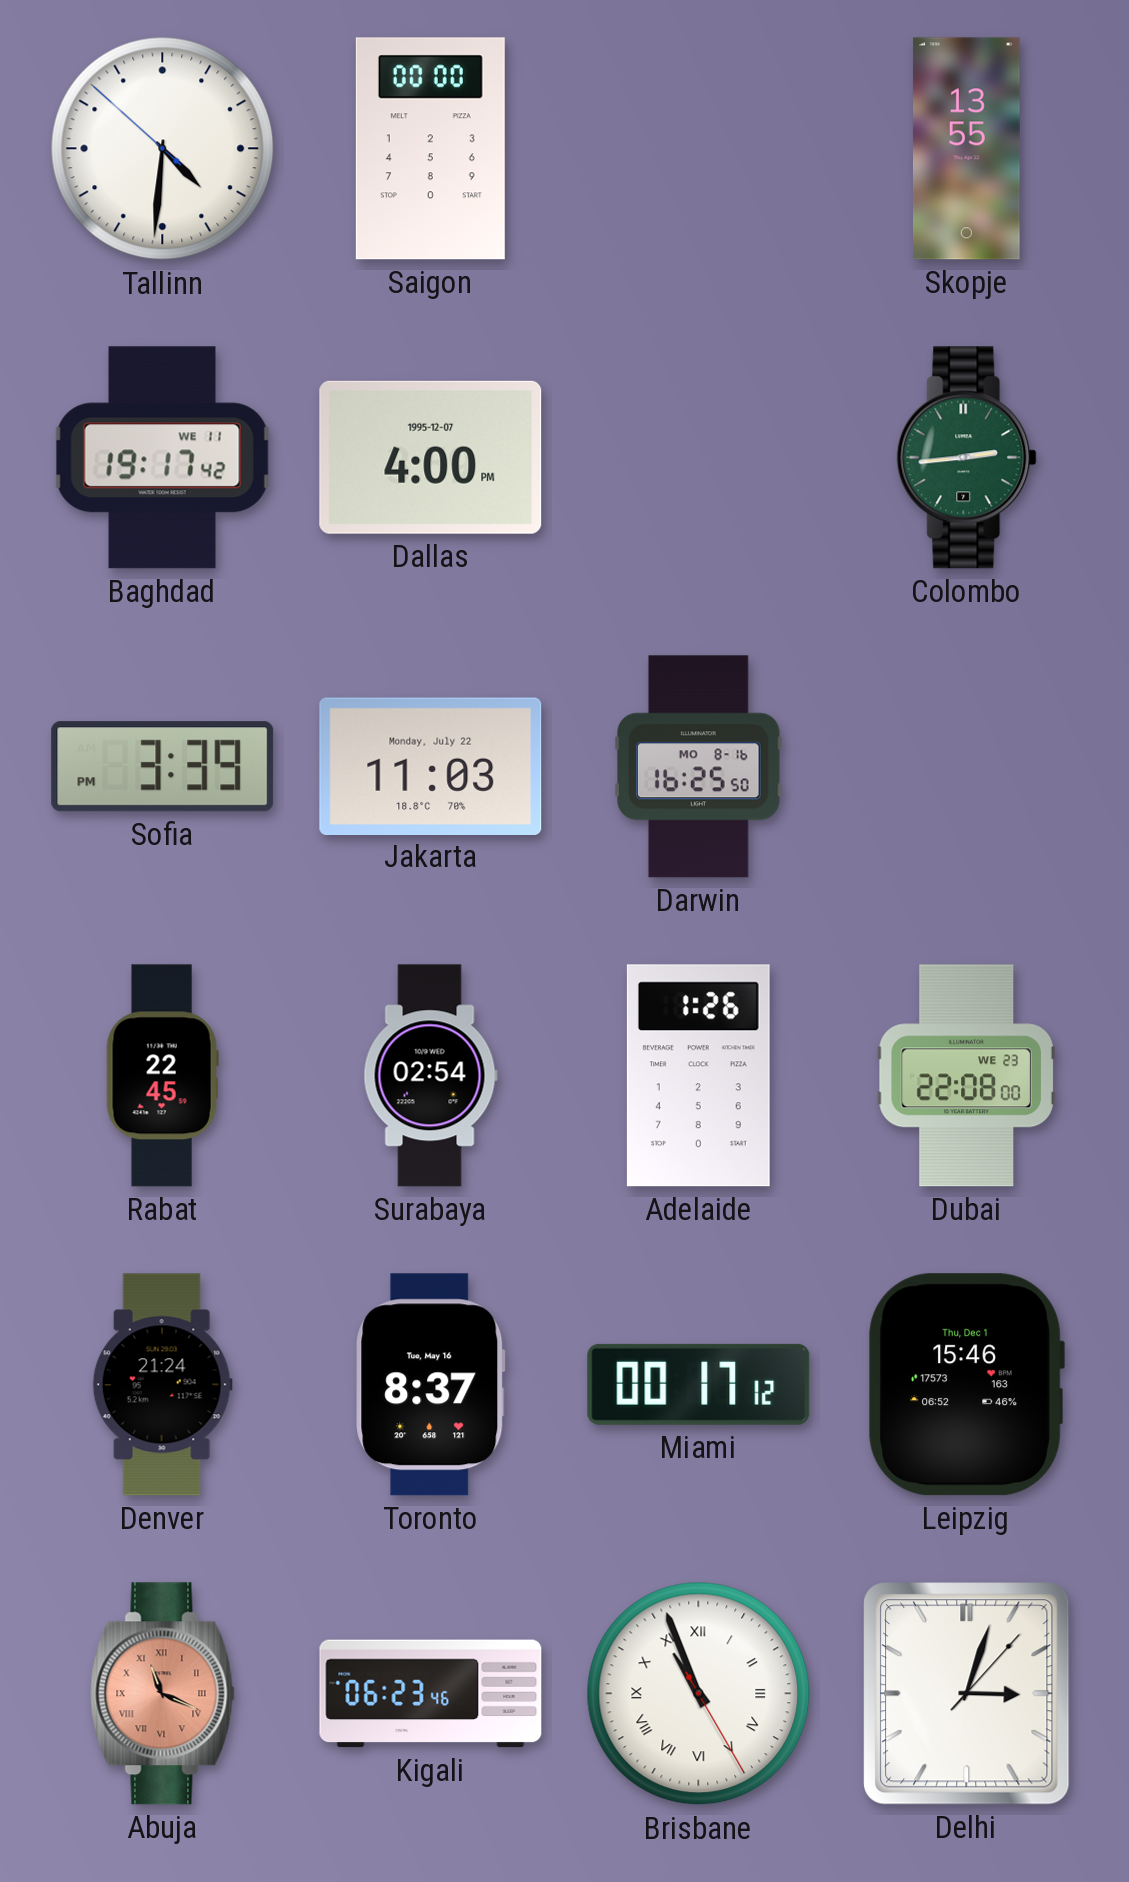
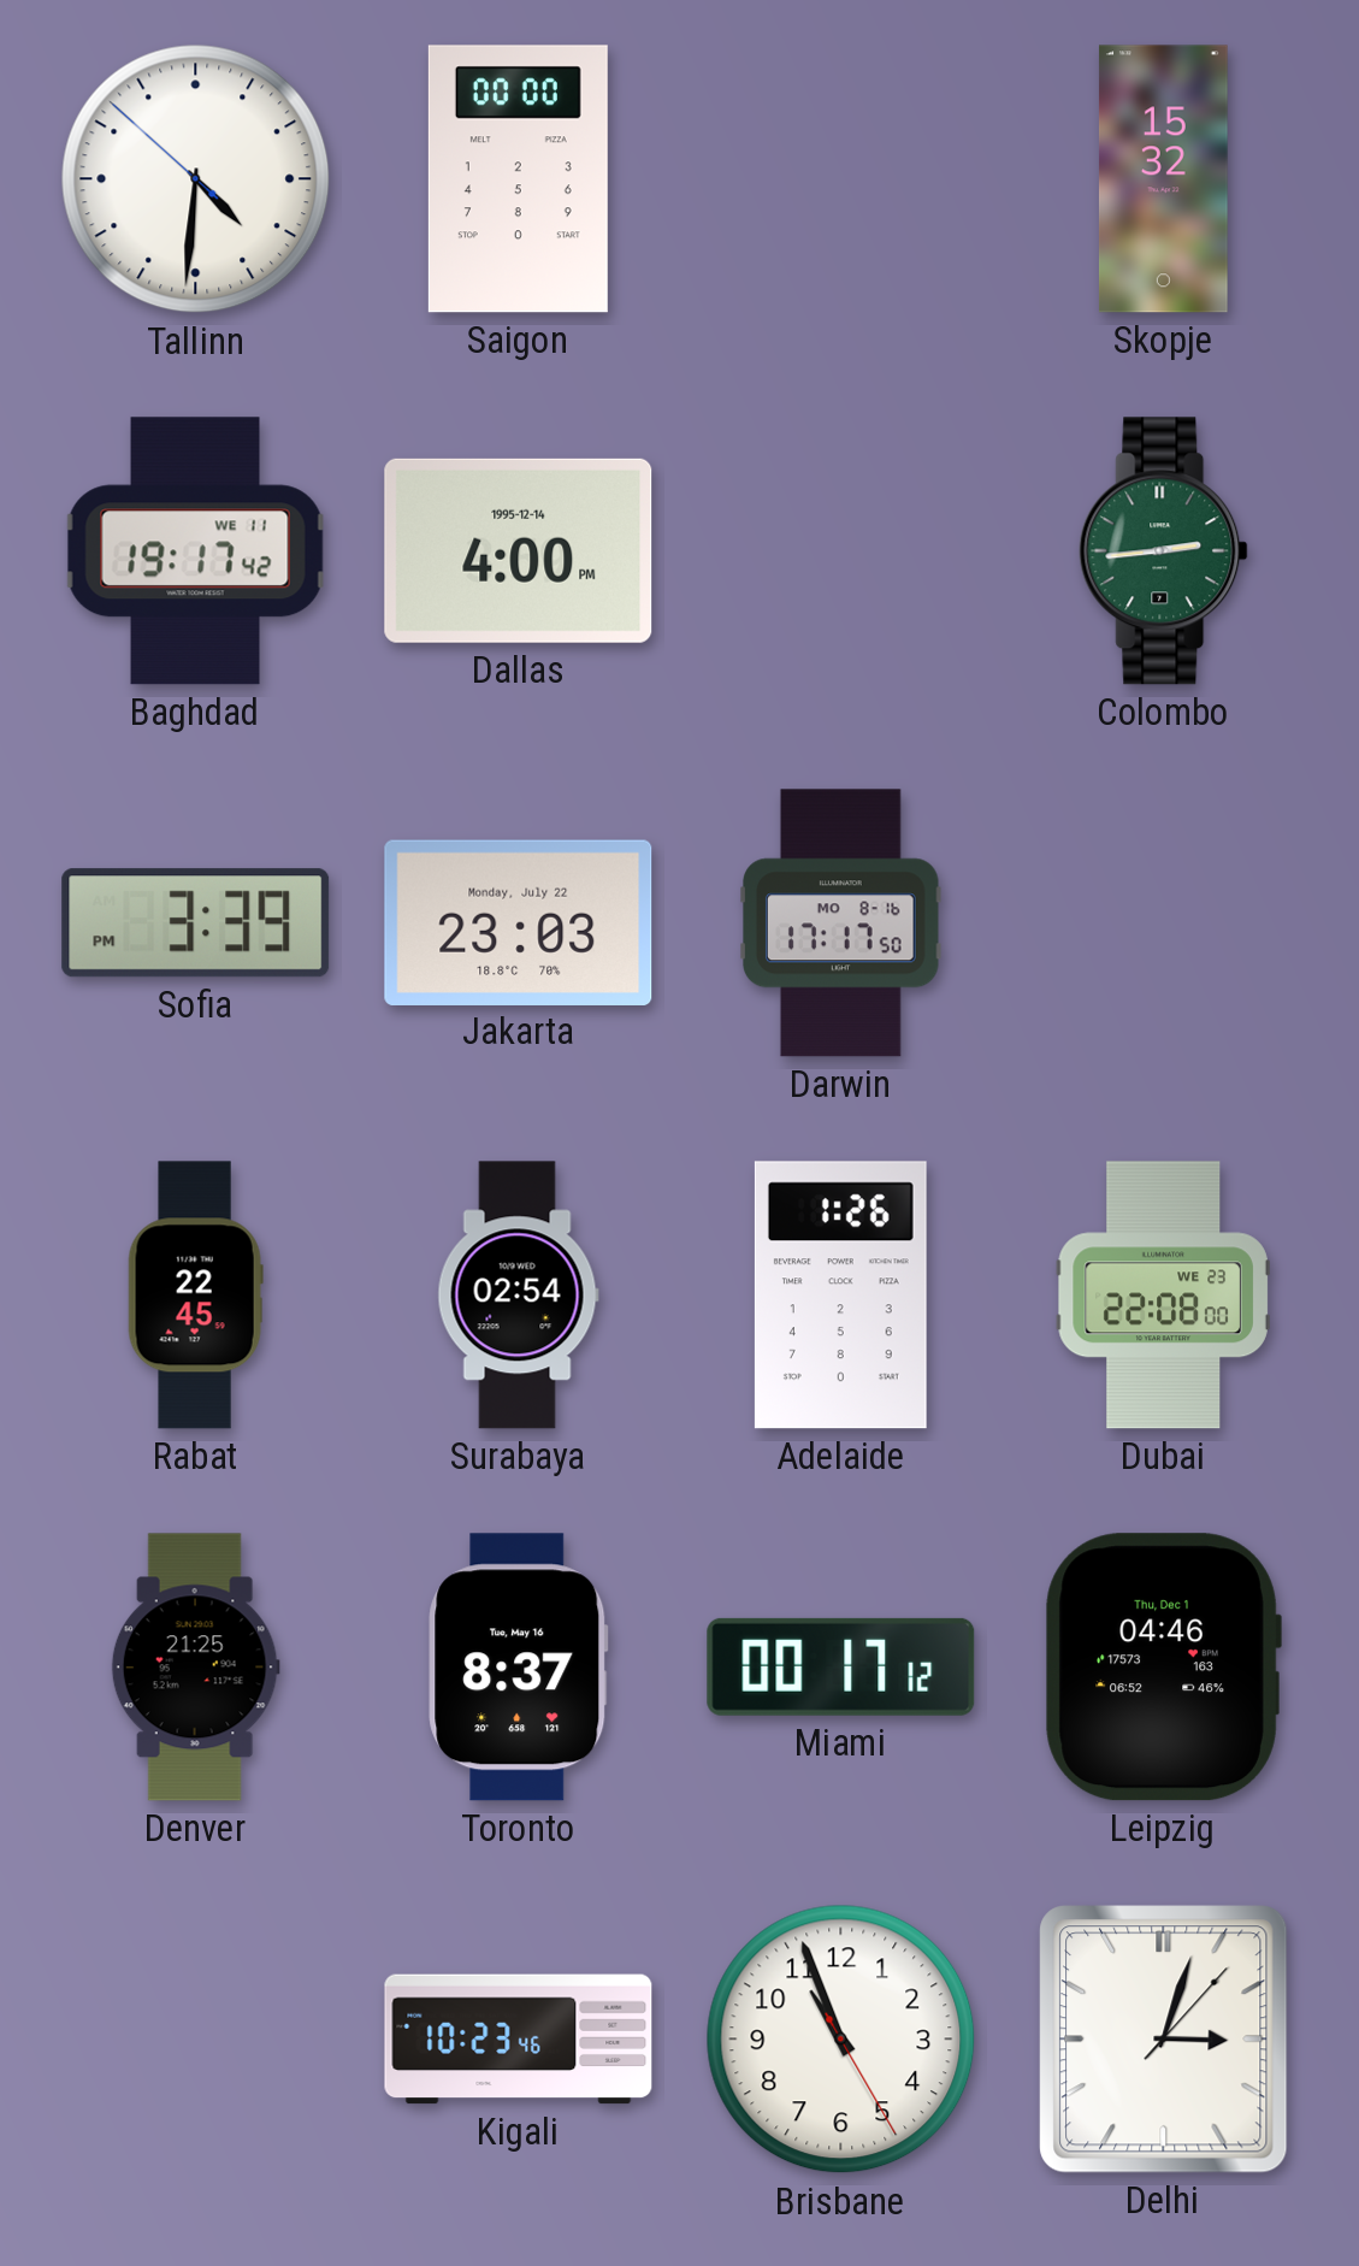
Skopje: 13:55 -> 15:32
Dallas date: 1995-12-07 -> 1995-12-14
Jakarta: 11:03 -> 23:03
Darwin: 16:25 -> 17:17
Denver: 21:24 -> 21:25
Leipzig: 15:46 -> 04:46
Abuja: 11:19 -> none
Kigali: 06:23 -> 10:23
Brisbane numerals: Roman -> Arabic
